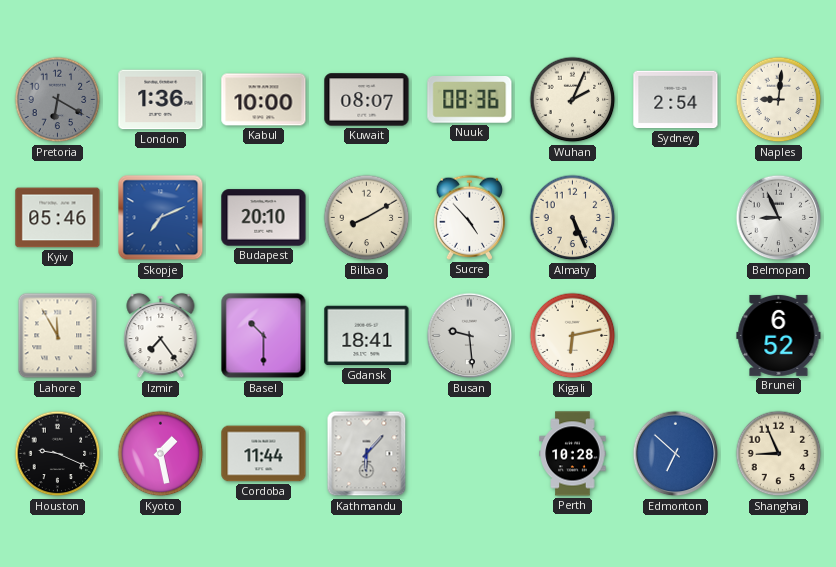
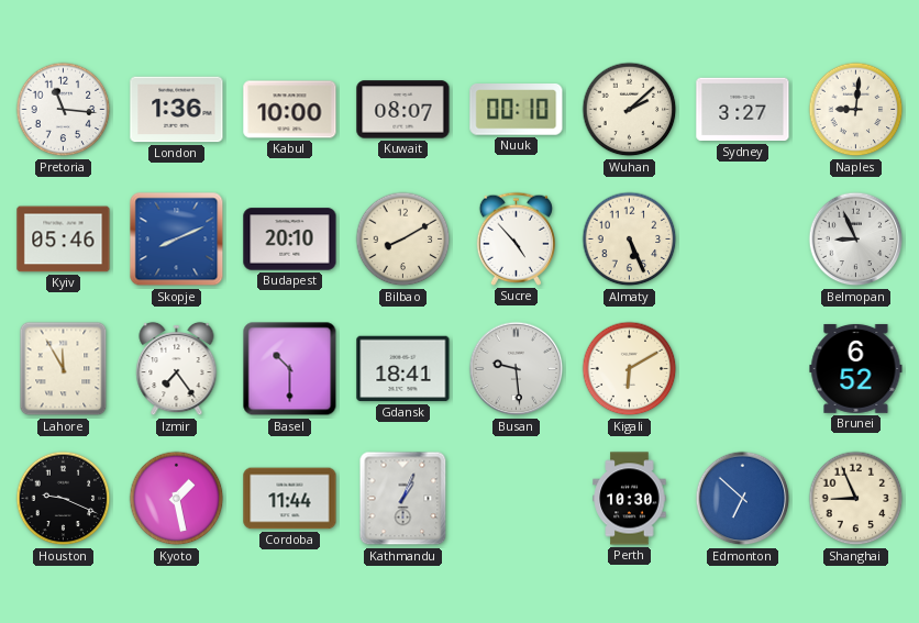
Pretoria: 6:20 -> 11:16
Pretoria dial: grey -> white
Nuuk: 08:36 -> 00:10
Wuhan: 2:04 -> 2:08
Sydney: 2:54 -> 3:27
Skopje: 7:11 -> 8:11
Kigali: 6:13 -> 6:10
Kathmandu: 6:07 -> 1:04
Perth: 10:28 -> 10:30
